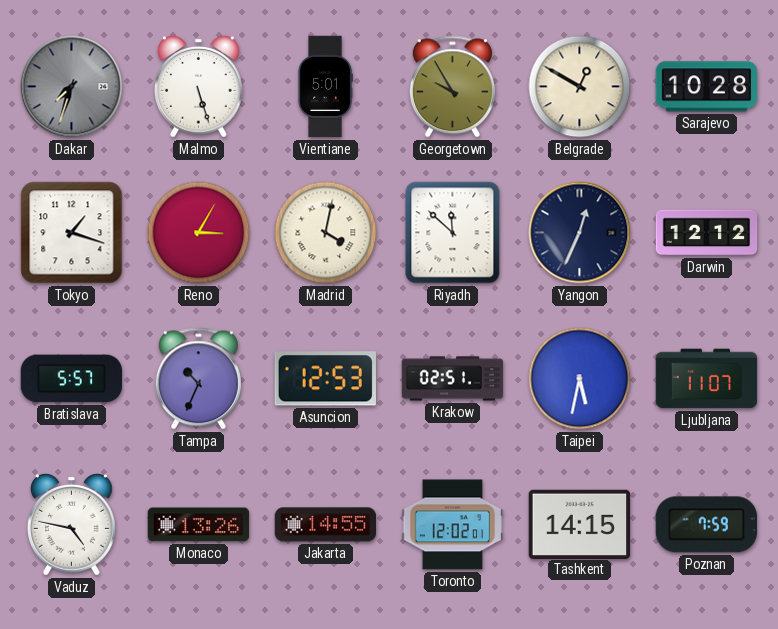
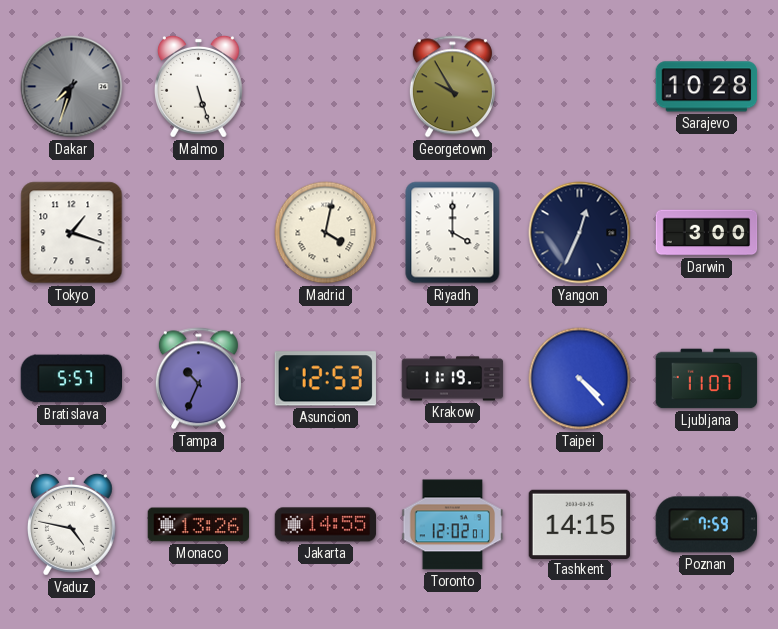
Vientiane: 5:01 -> none
Belgrade: 12:50 -> none
Reno: 3:05 -> none
Riyadh: 11:52 -> 4:00
Darwin: 12:12 -> 3:00
Krakow: 02:51 -> 11:19
Taipei: 5:32 -> 4:23
